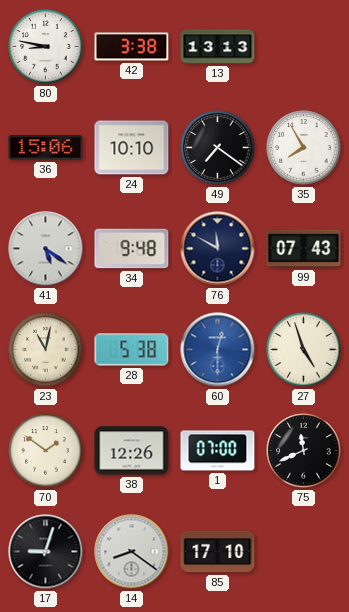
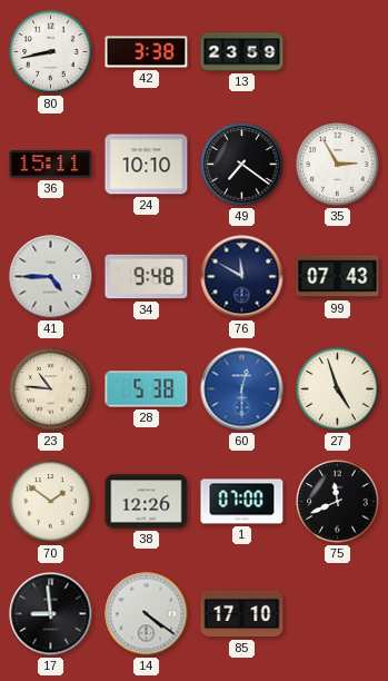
80: 8:47 -> 8:43
13: 13:13 -> 23:59
36: 15:06 -> 15:11
35: 7:55 -> 2:55
41: 5:21 -> 4:45
23: 11:02 -> 10:46
17: 9:03 -> 8:59
14: 8:21 -> 4:21
